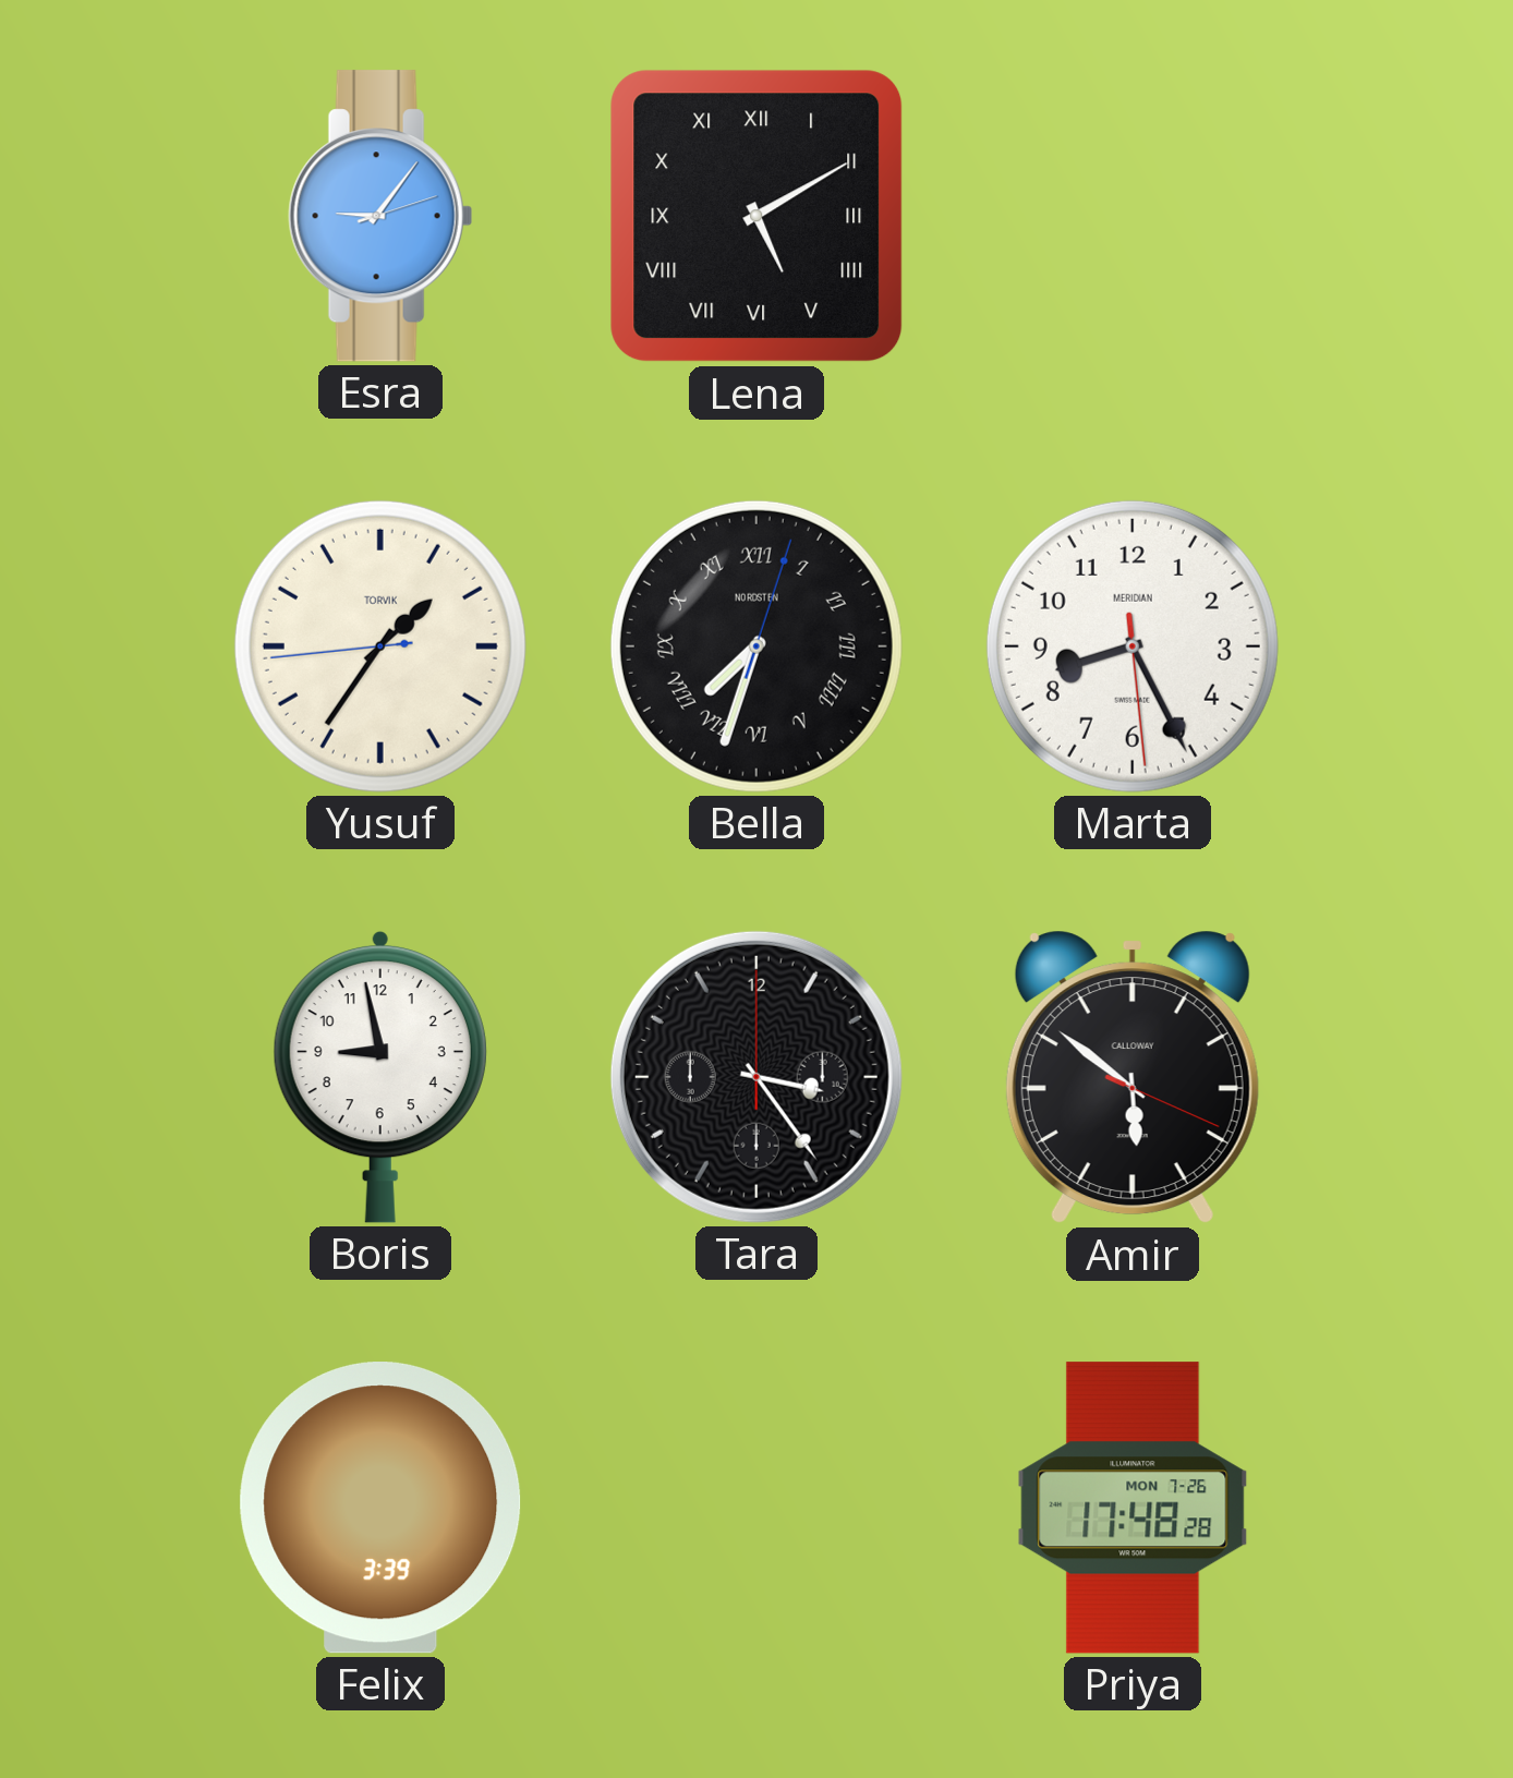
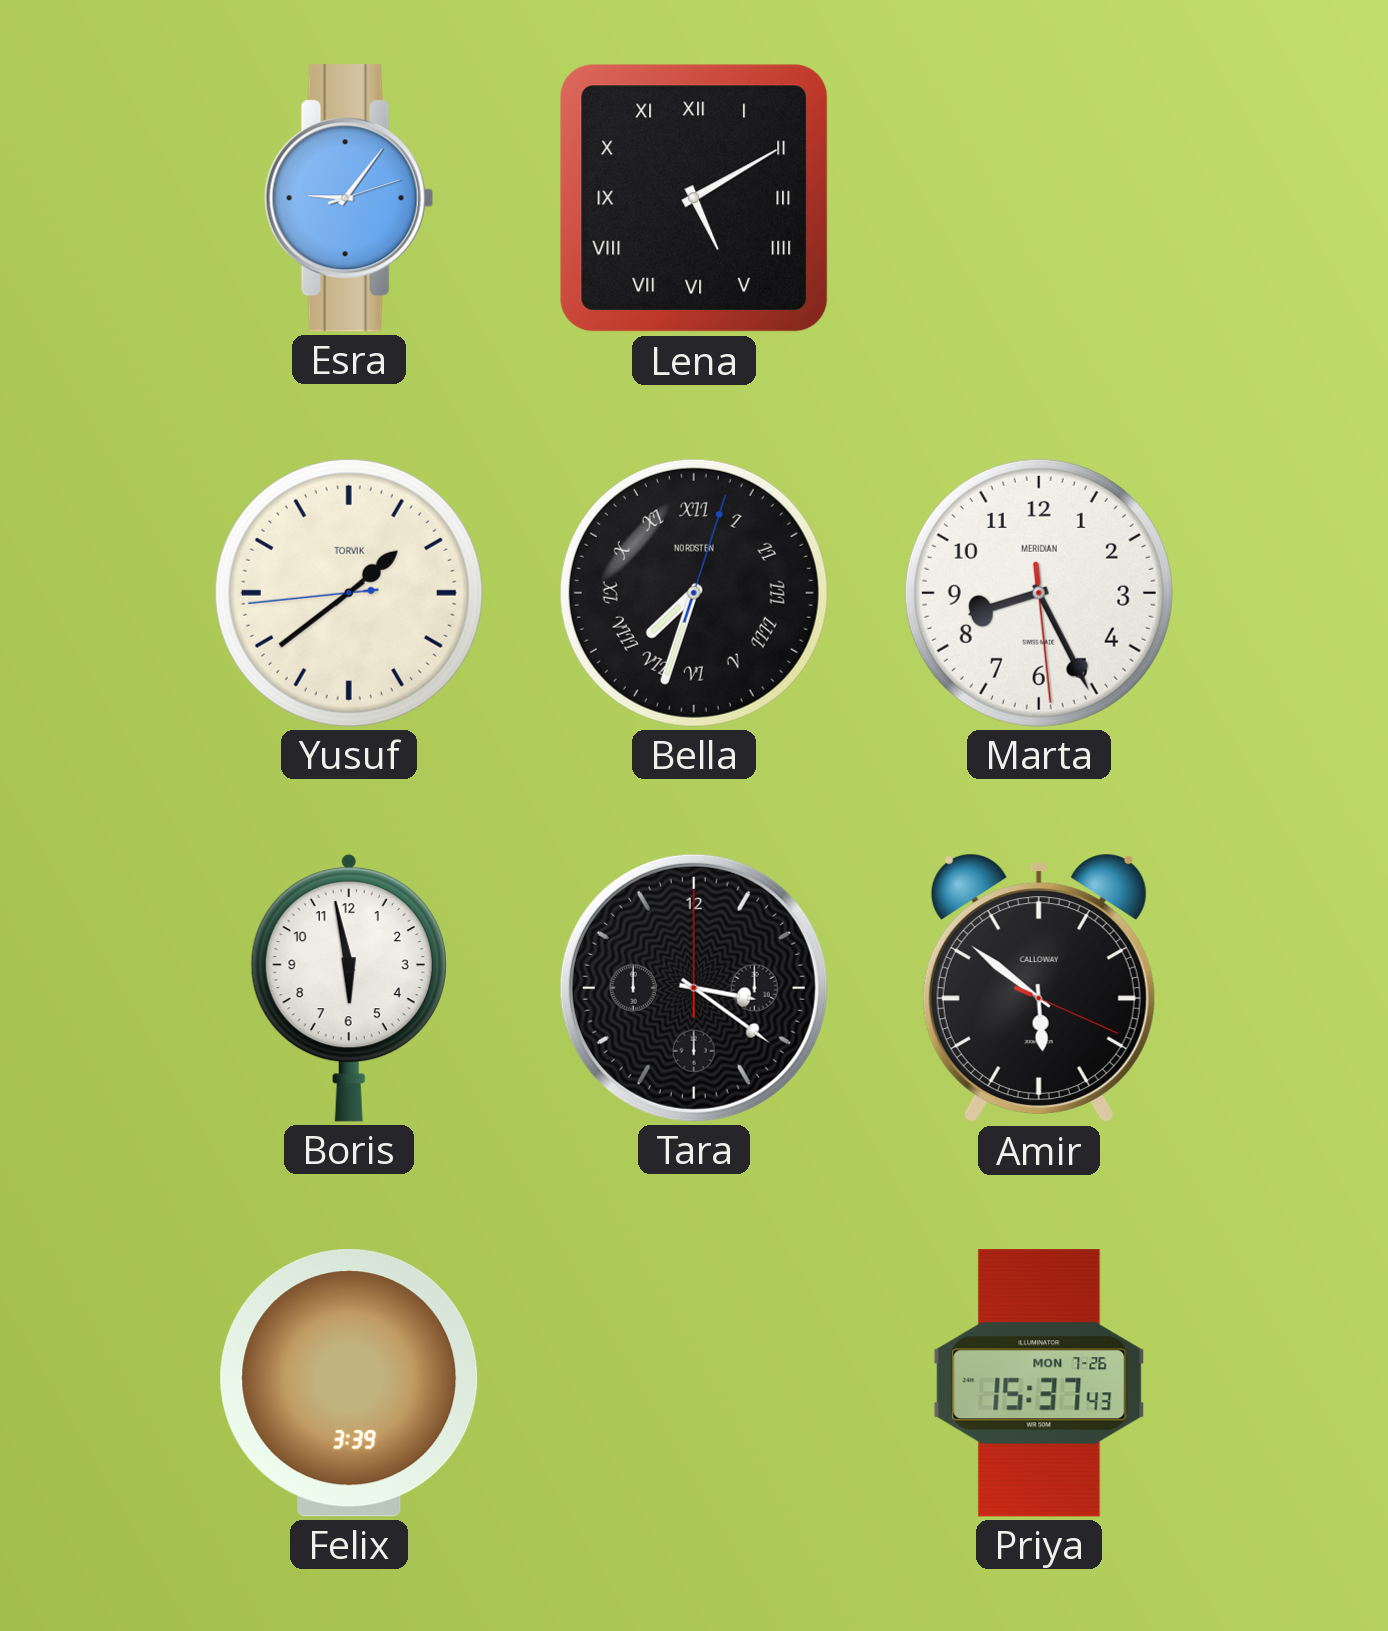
Yusuf: 1:35 -> 1:38
Boris: 8:58 -> 5:58
Tara: 3:24 -> 3:21
Priya: 17:48 -> 15:37
